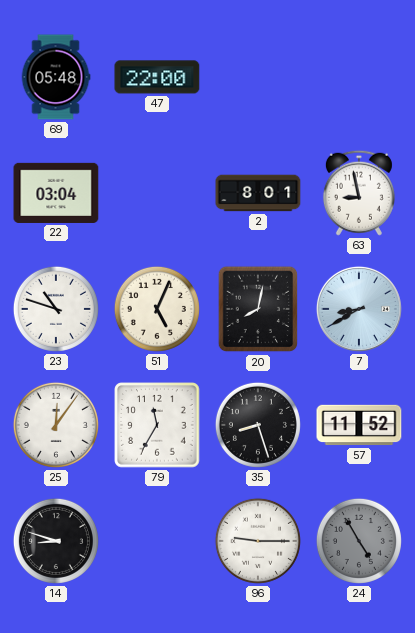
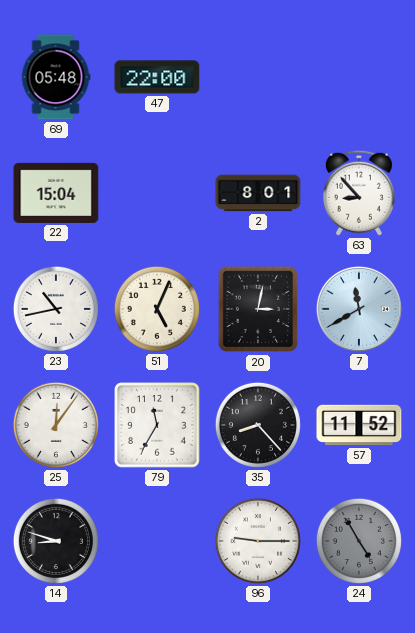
22: 03:04 -> 15:04
63: 8:58 -> 8:53
23: 10:48 -> 10:43
20: 8:02 -> 3:02
7: 8:40 -> 11:40
35: 8:27 -> 8:23
